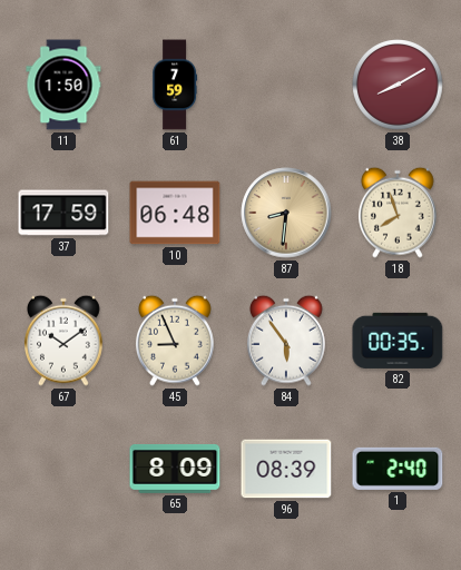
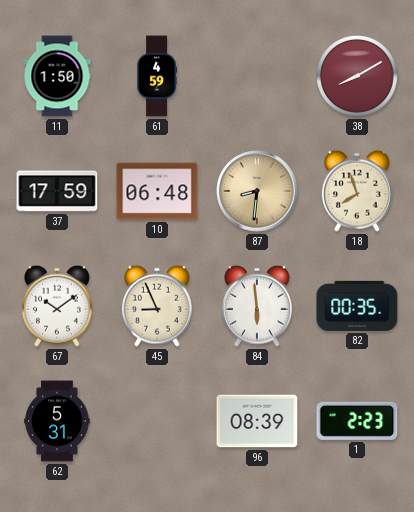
61: 7:59 -> 4:59
84: 5:54 -> 5:59
62: none -> 5:31
65: 8:09 -> none
1: 2:40 -> 2:23
